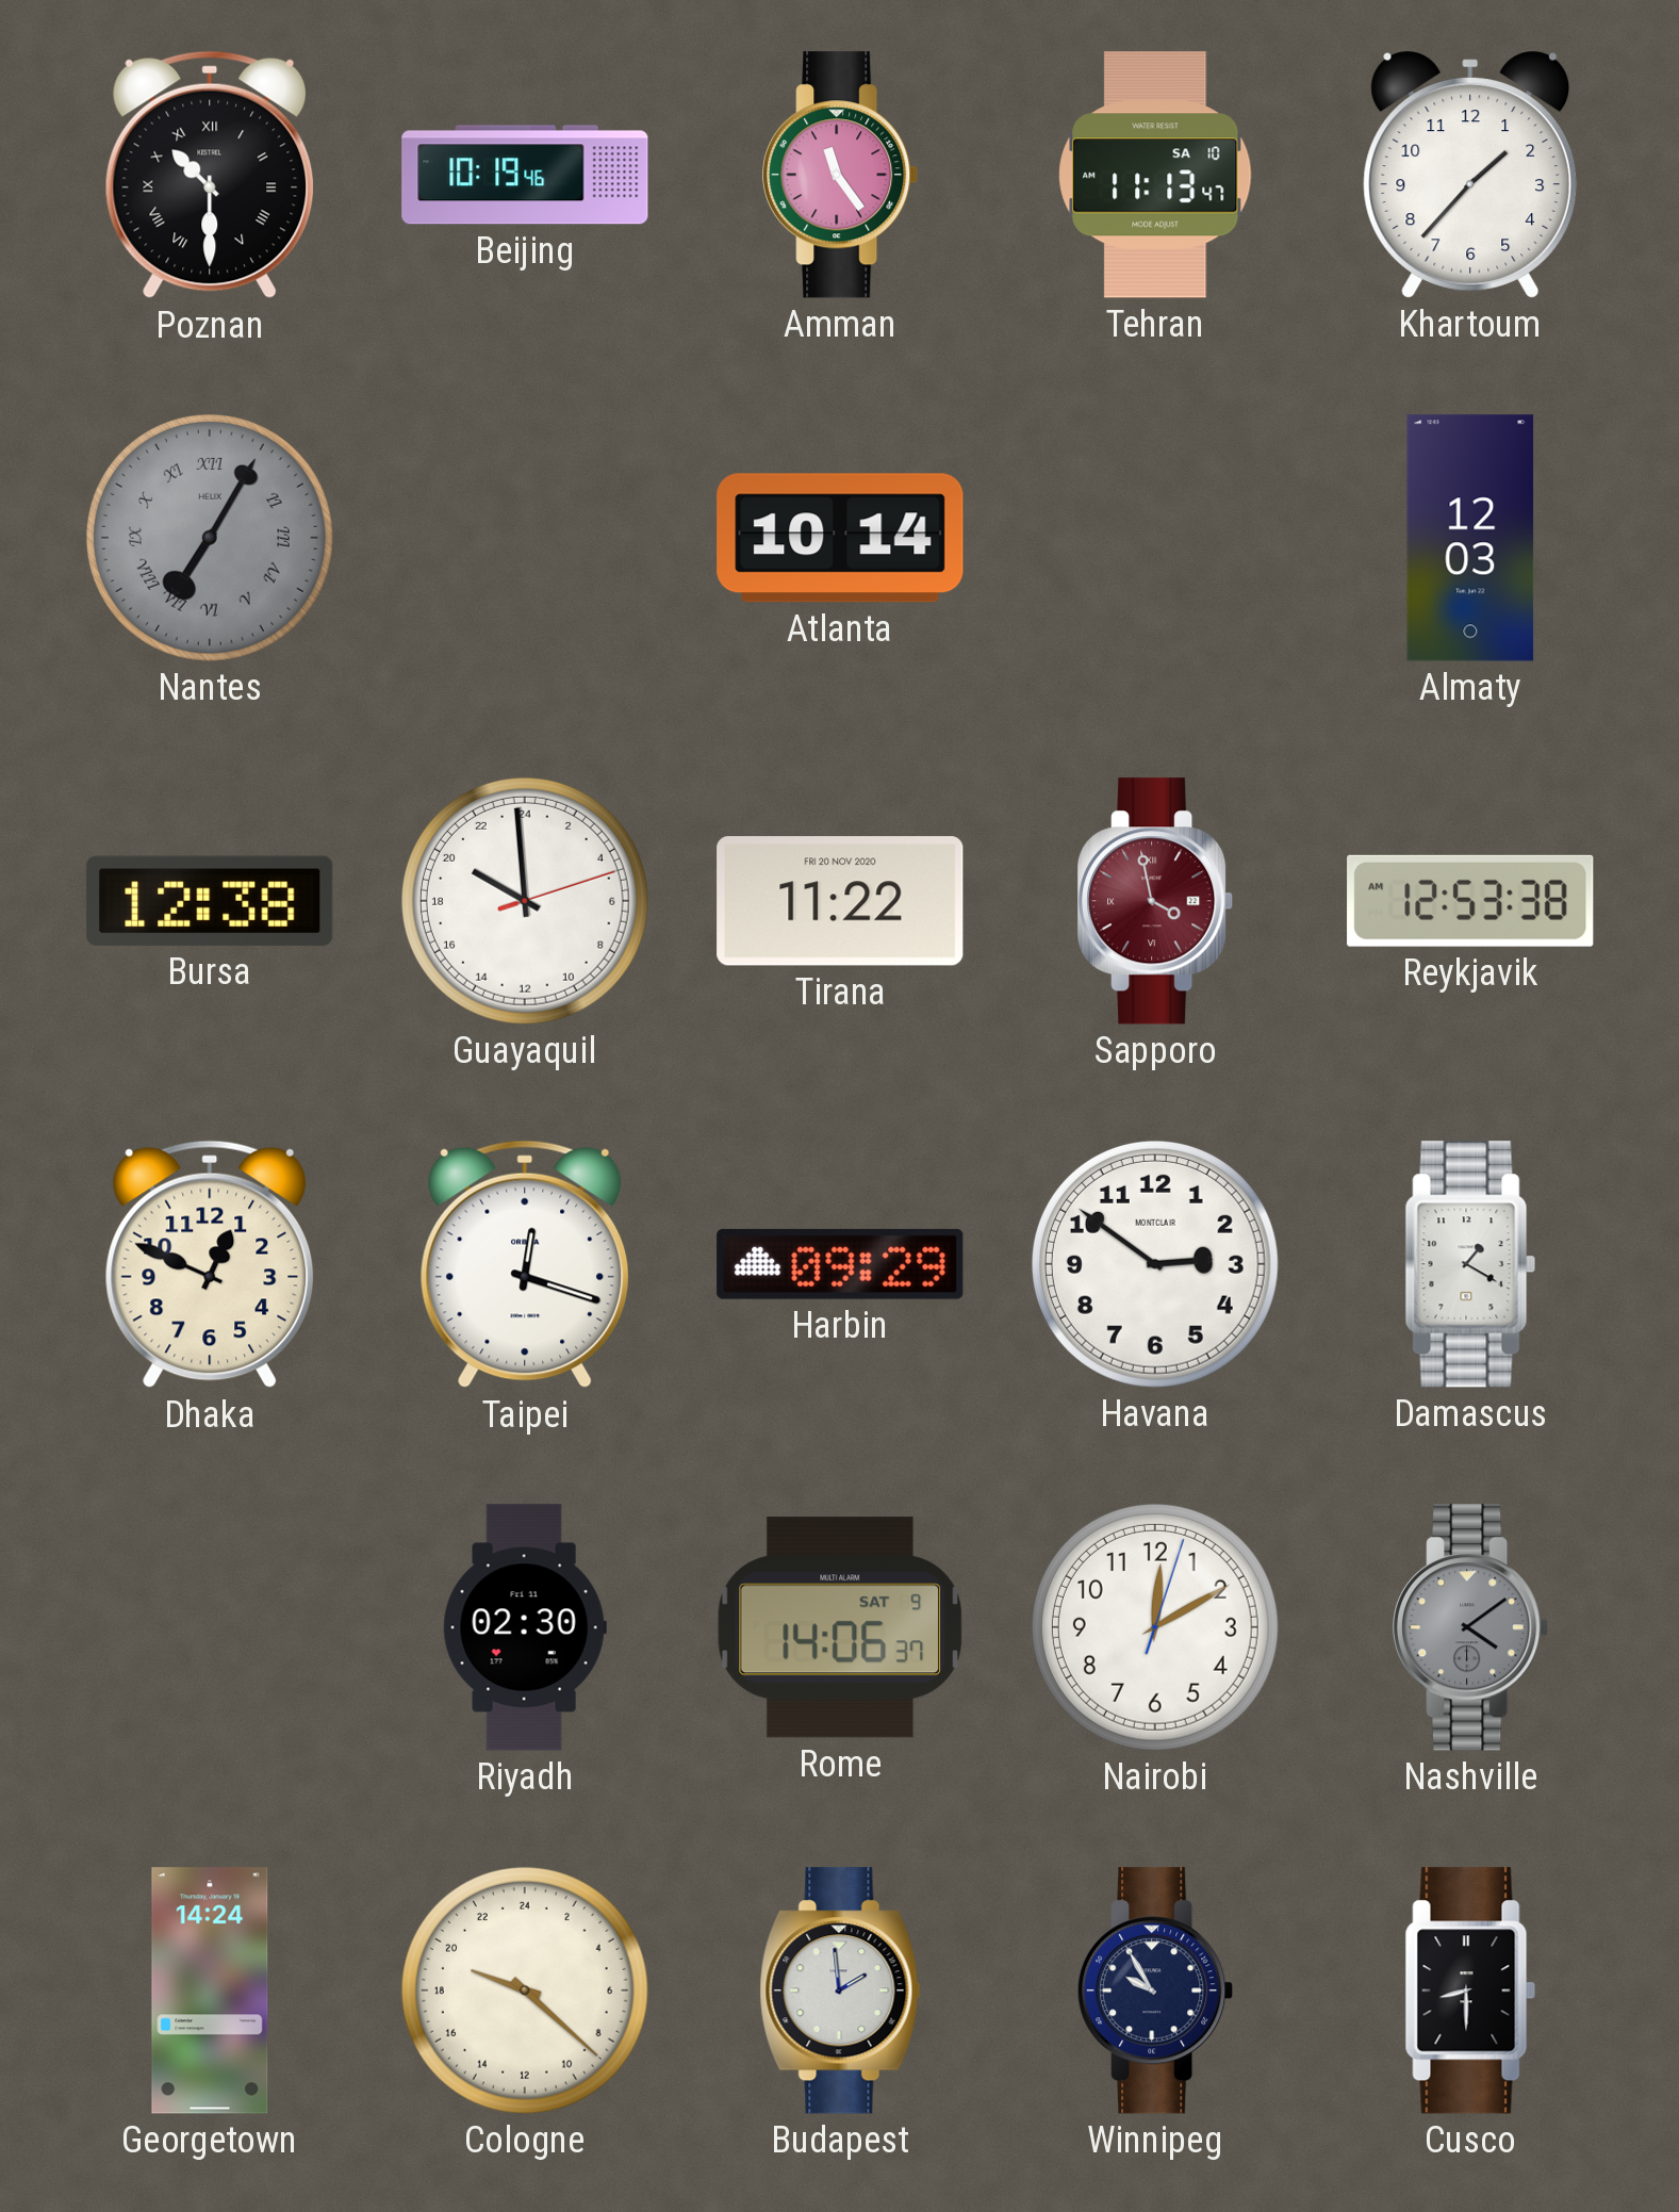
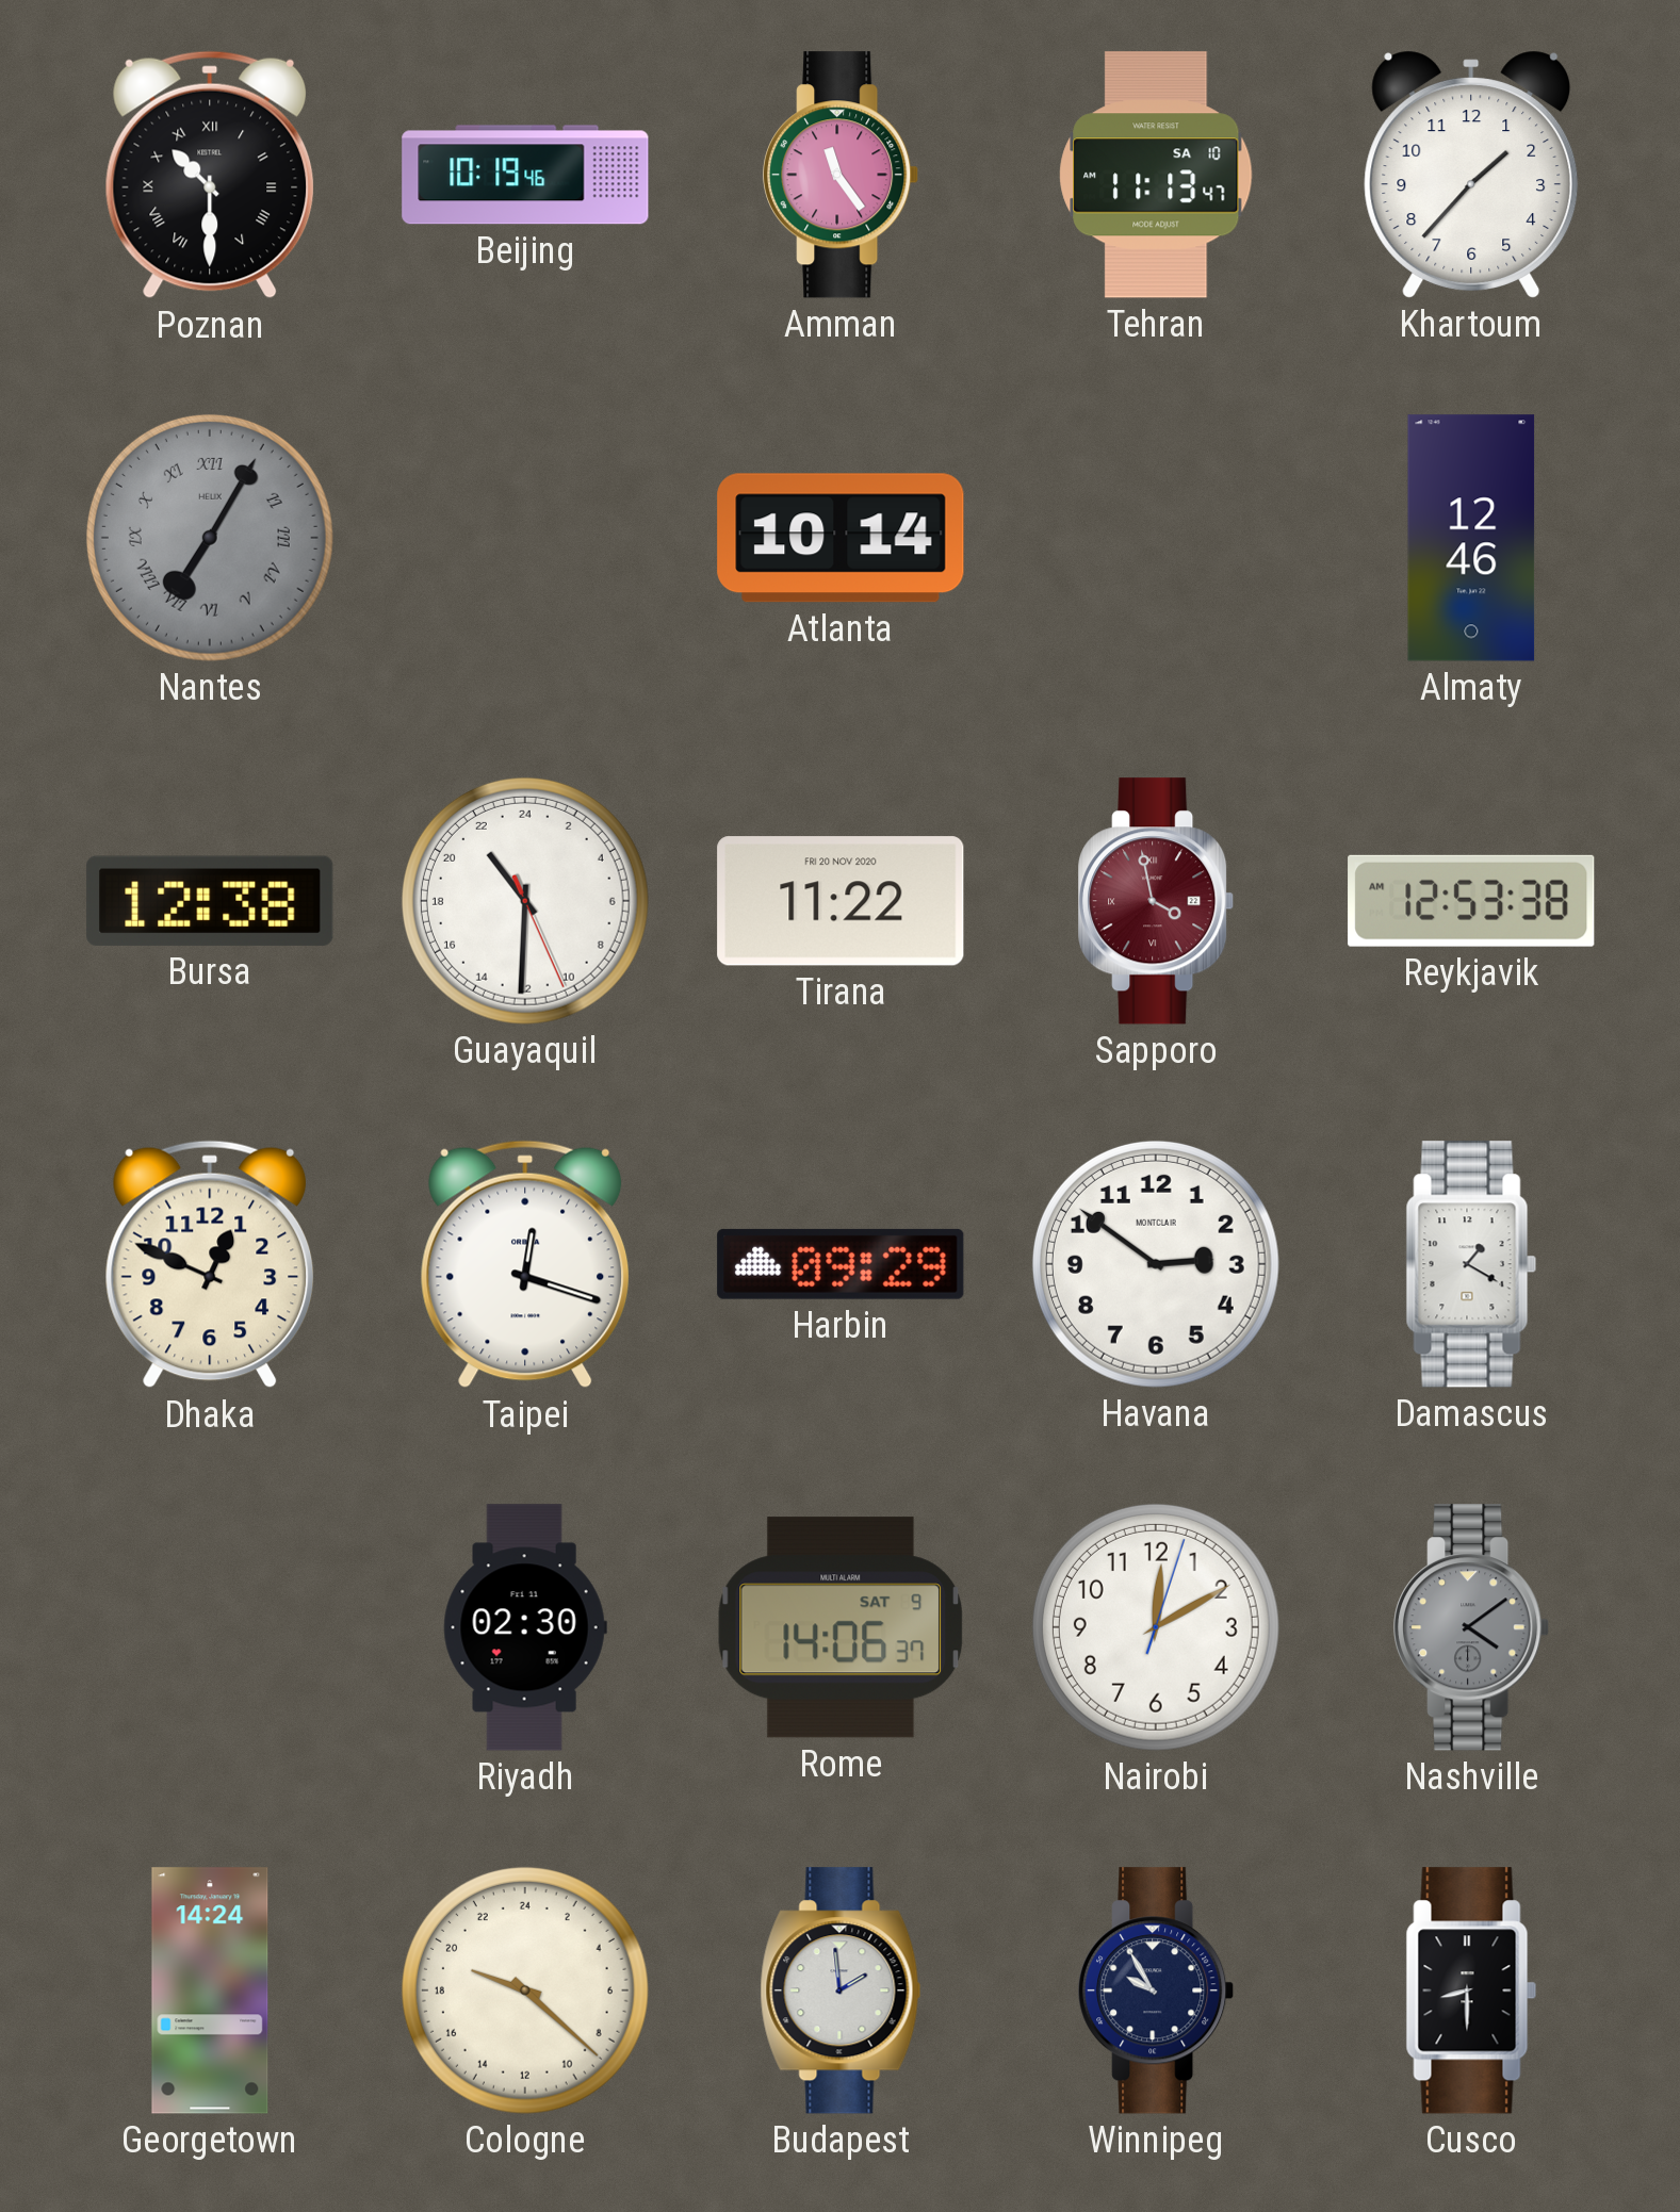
Almaty: 12:03 -> 12:46
Guayaquil: 19:59 -> 21:30
